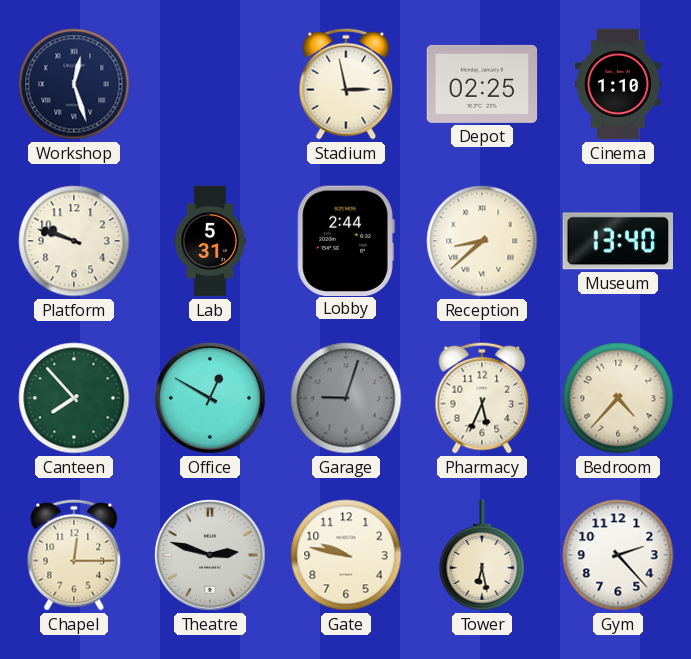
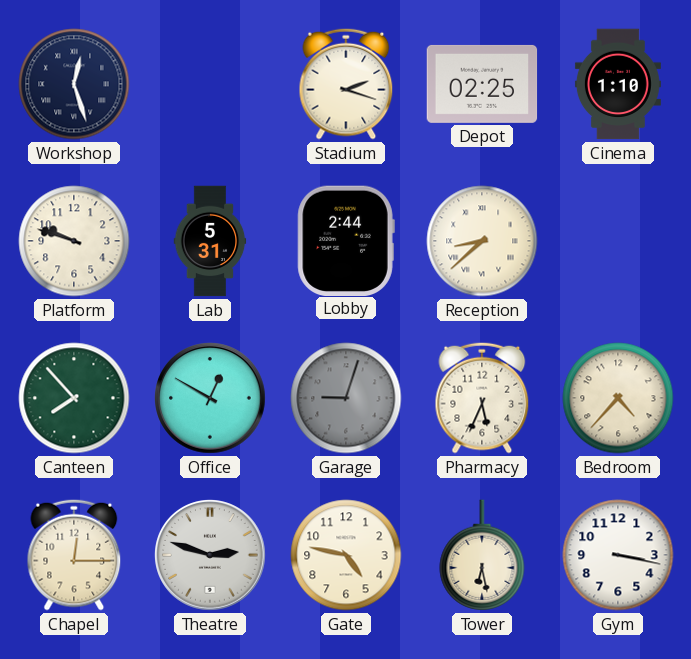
Stadium: 2:58 -> 2:18
Museum: 13:40 -> none
Gate: 9:47 -> 4:47
Gym: 2:23 -> 3:17
